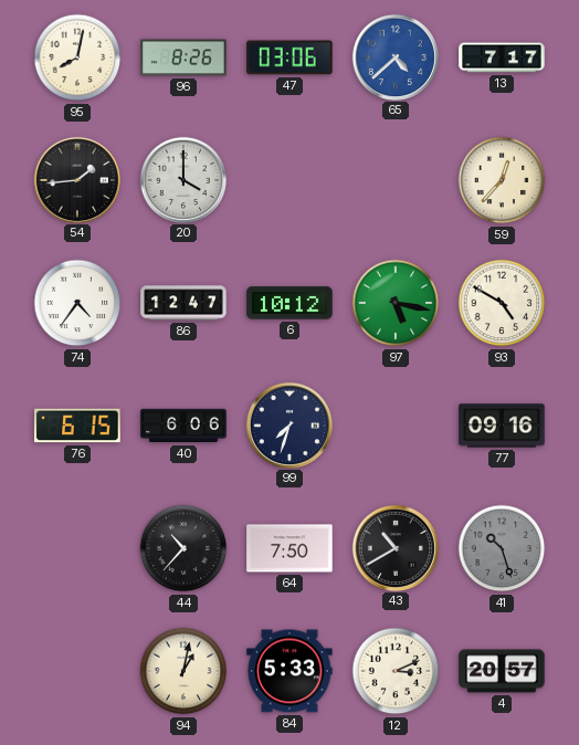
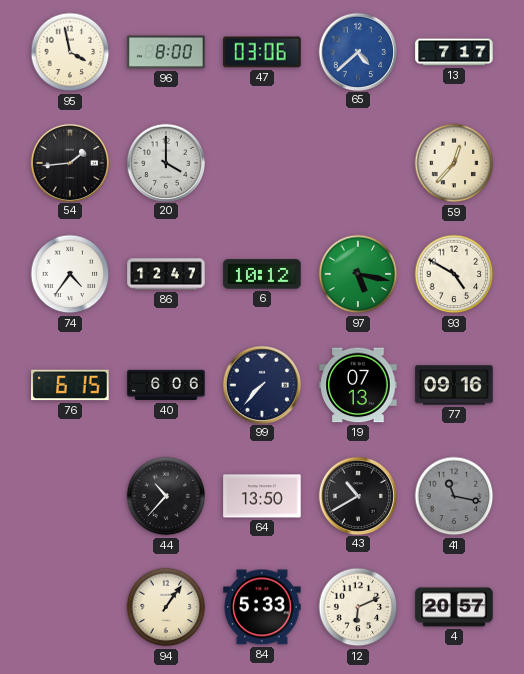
95: 8:02 -> 3:58
96: 8:26 -> 8:00
99: 7:33 -> 7:37
19: none -> 07:13
64: 7:50 -> 13:50
41: 10:27 -> 11:17
94: 1:02 -> 1:06
12: 3:11 -> 6:11
